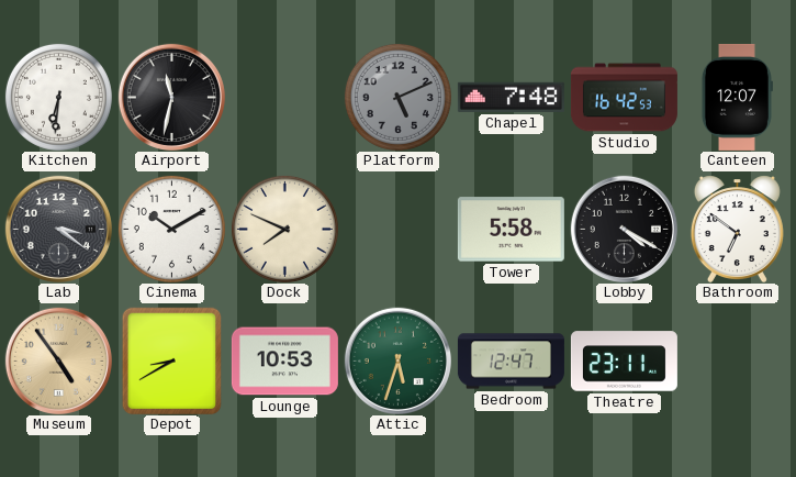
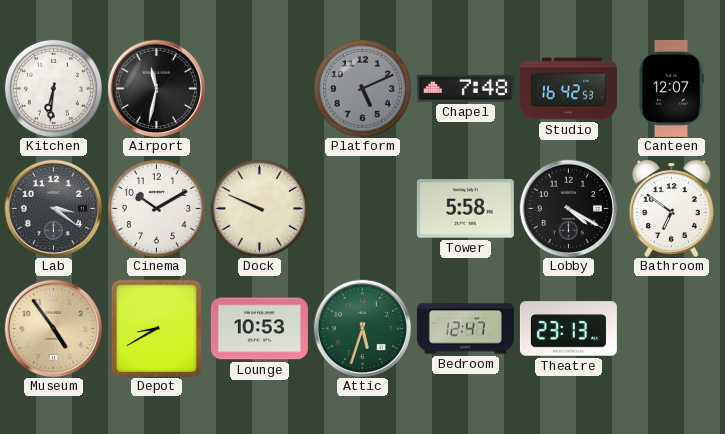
Dock: 7:49 -> 9:49
Theatre: 23:11 -> 23:13
